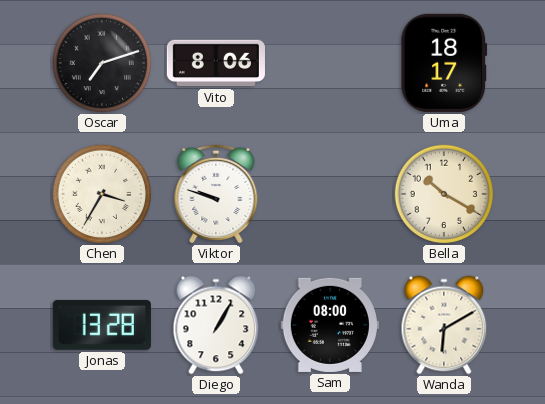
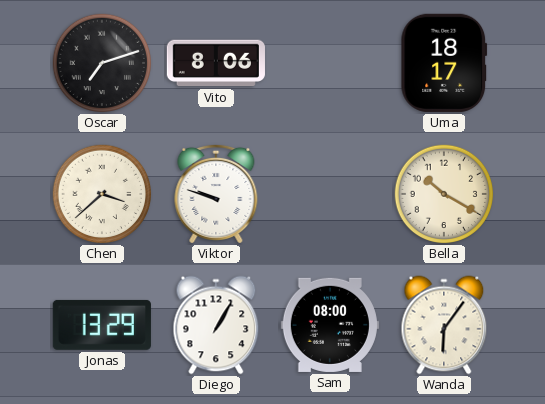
Chen: 3:35 -> 3:38
Jonas: 13:28 -> 13:29
Wanda: 6:10 -> 6:06
